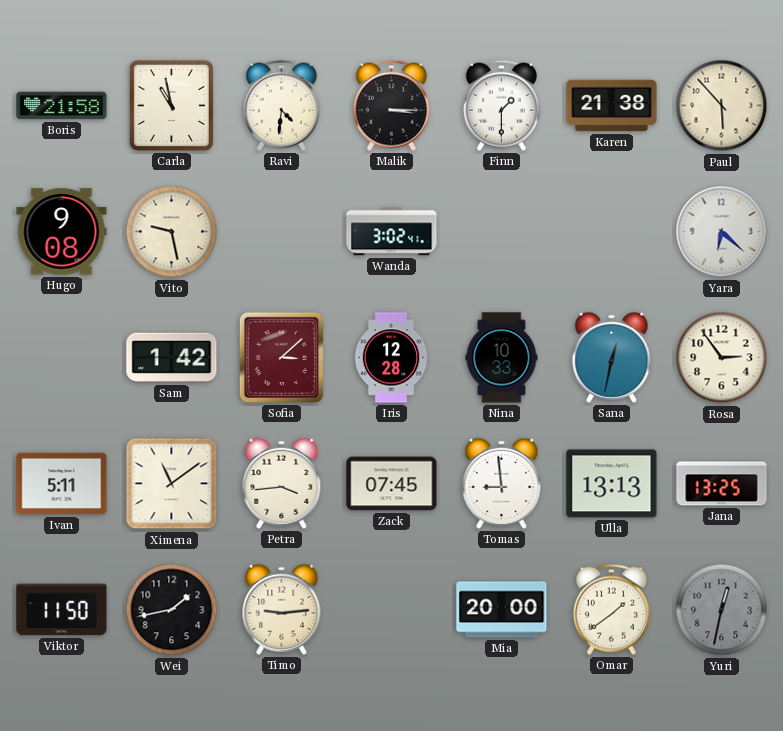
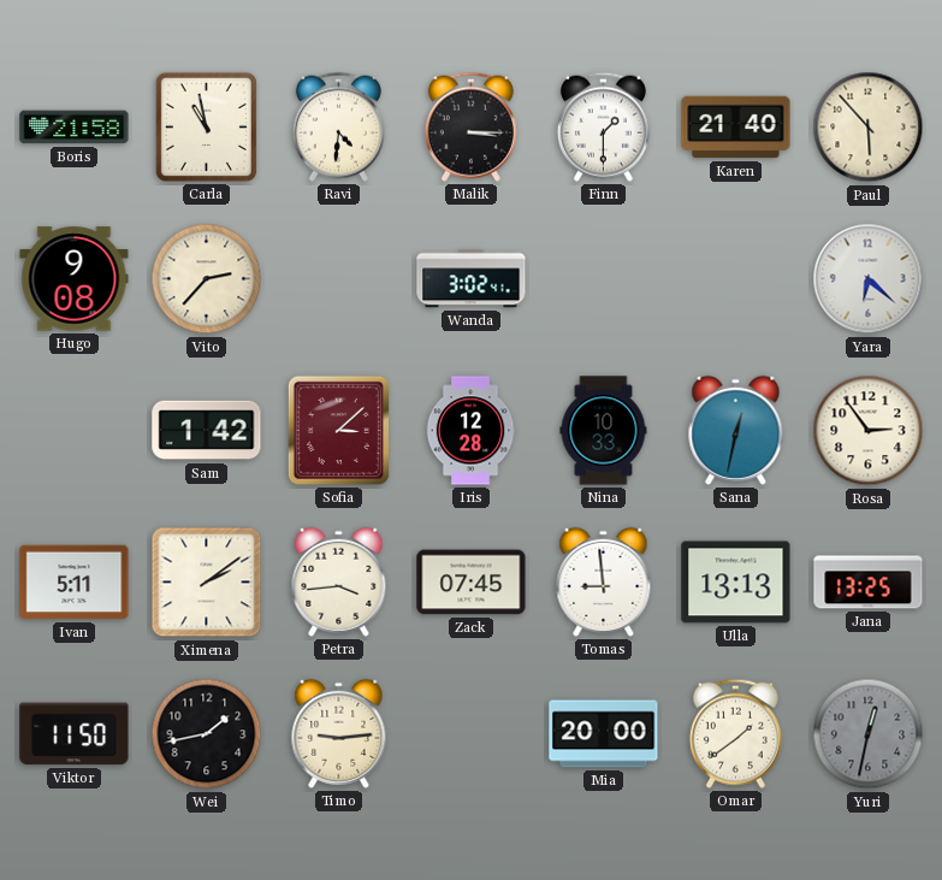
Karen: 21:38 -> 21:40
Vito: 9:28 -> 2:37
Ximena: 11:09 -> 2:09
